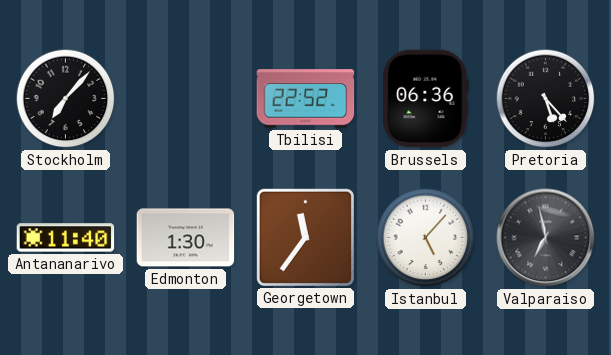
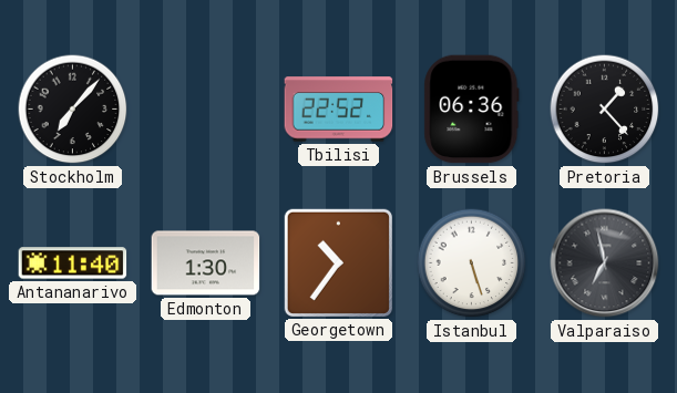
Pretoria: 5:23 -> 1:23
Georgetown: 11:36 -> 10:36
Istanbul: 5:07 -> 5:27
